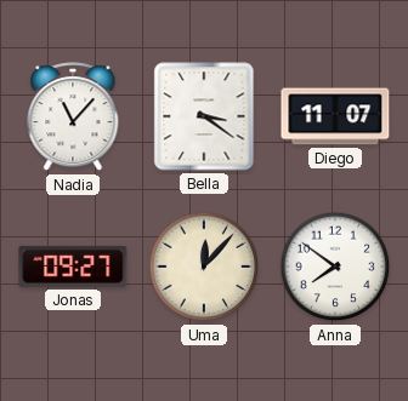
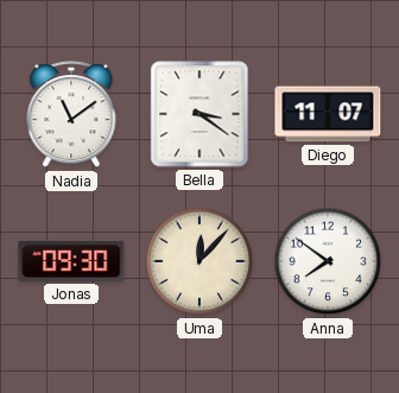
Nadia: 11:07 -> 11:09
Jonas: 09:27 -> 09:30
